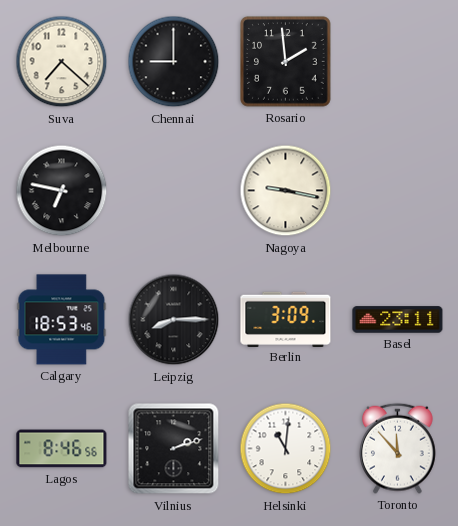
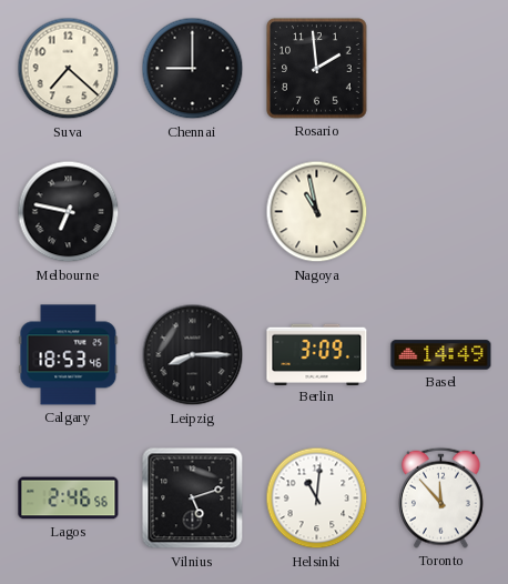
Nagoya: 9:17 -> 10:58
Basel: 23:11 -> 14:49
Lagos: 8:46 -> 2:46
Vilnius: 2:12 -> 5:12
